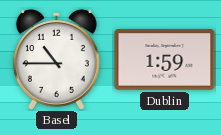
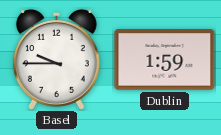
Basel: 10:45 -> 9:45
